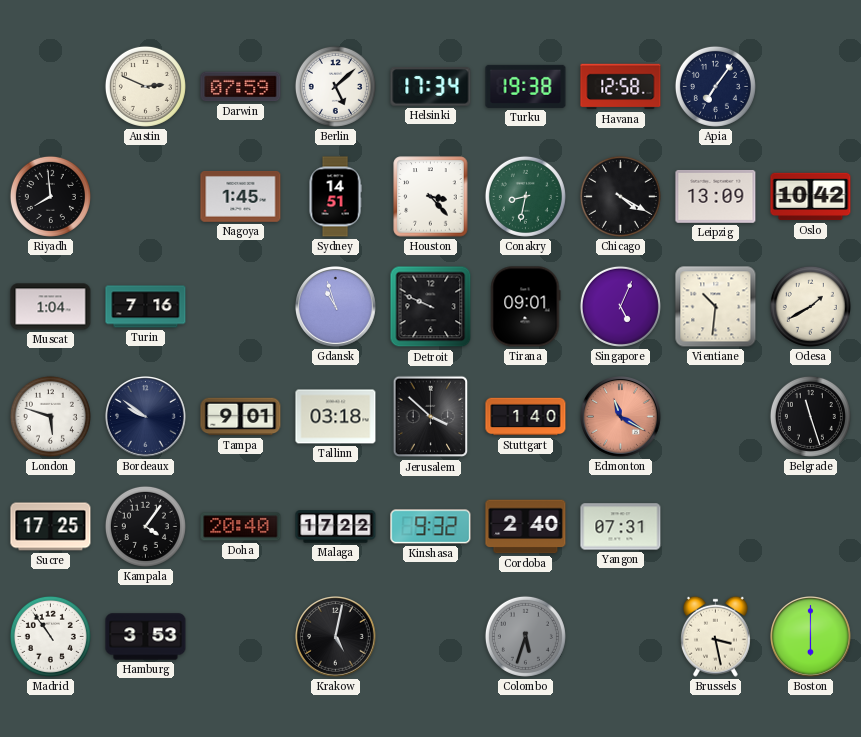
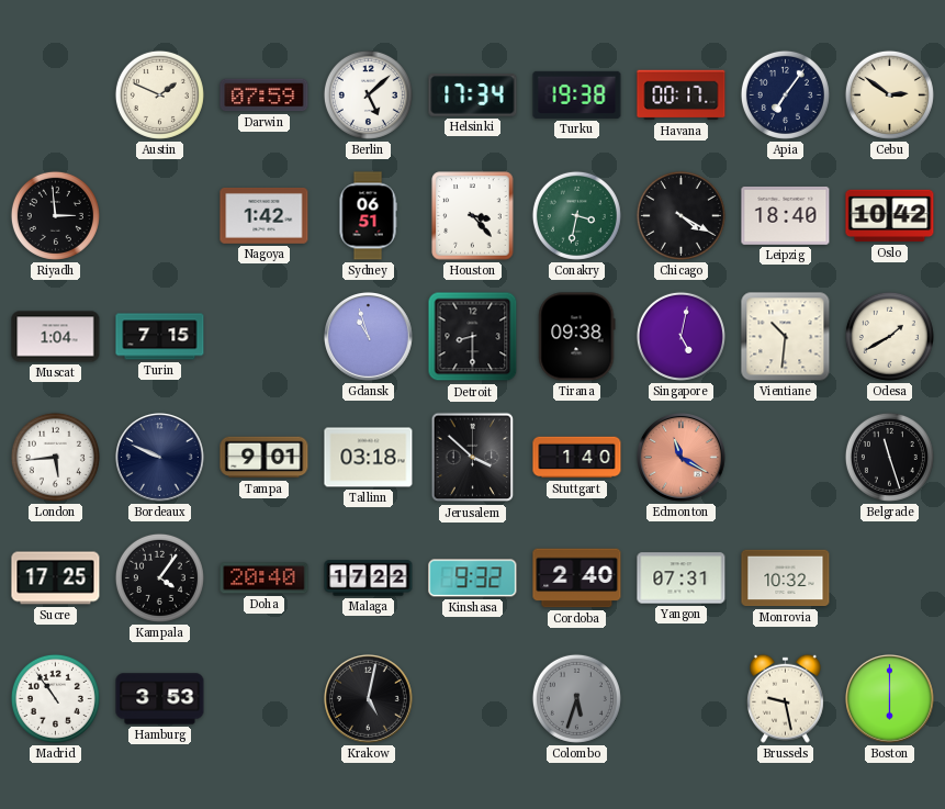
Austin: 2:49 -> 1:49
Havana: 12:58 -> 00:17
Cebu: none -> 2:51
Riyadh: 7:59 -> 2:59
Nagoya: 1:45 -> 1:42
Sydney: 14:51 -> 06:51
Conakry: 8:32 -> 3:32
Leipzig: 13:09 -> 18:40
Turin: 7:16 -> 7:15
Detroit: 9:49 -> 8:30
Tirana: 09:01 -> 09:38
Singapore: 5:04 -> 5:02
London: 5:48 -> 5:44
Bordeaux: 9:51 -> 9:49
Monrovia: none -> 10:32
Brussels: 3:28 -> 9:28
